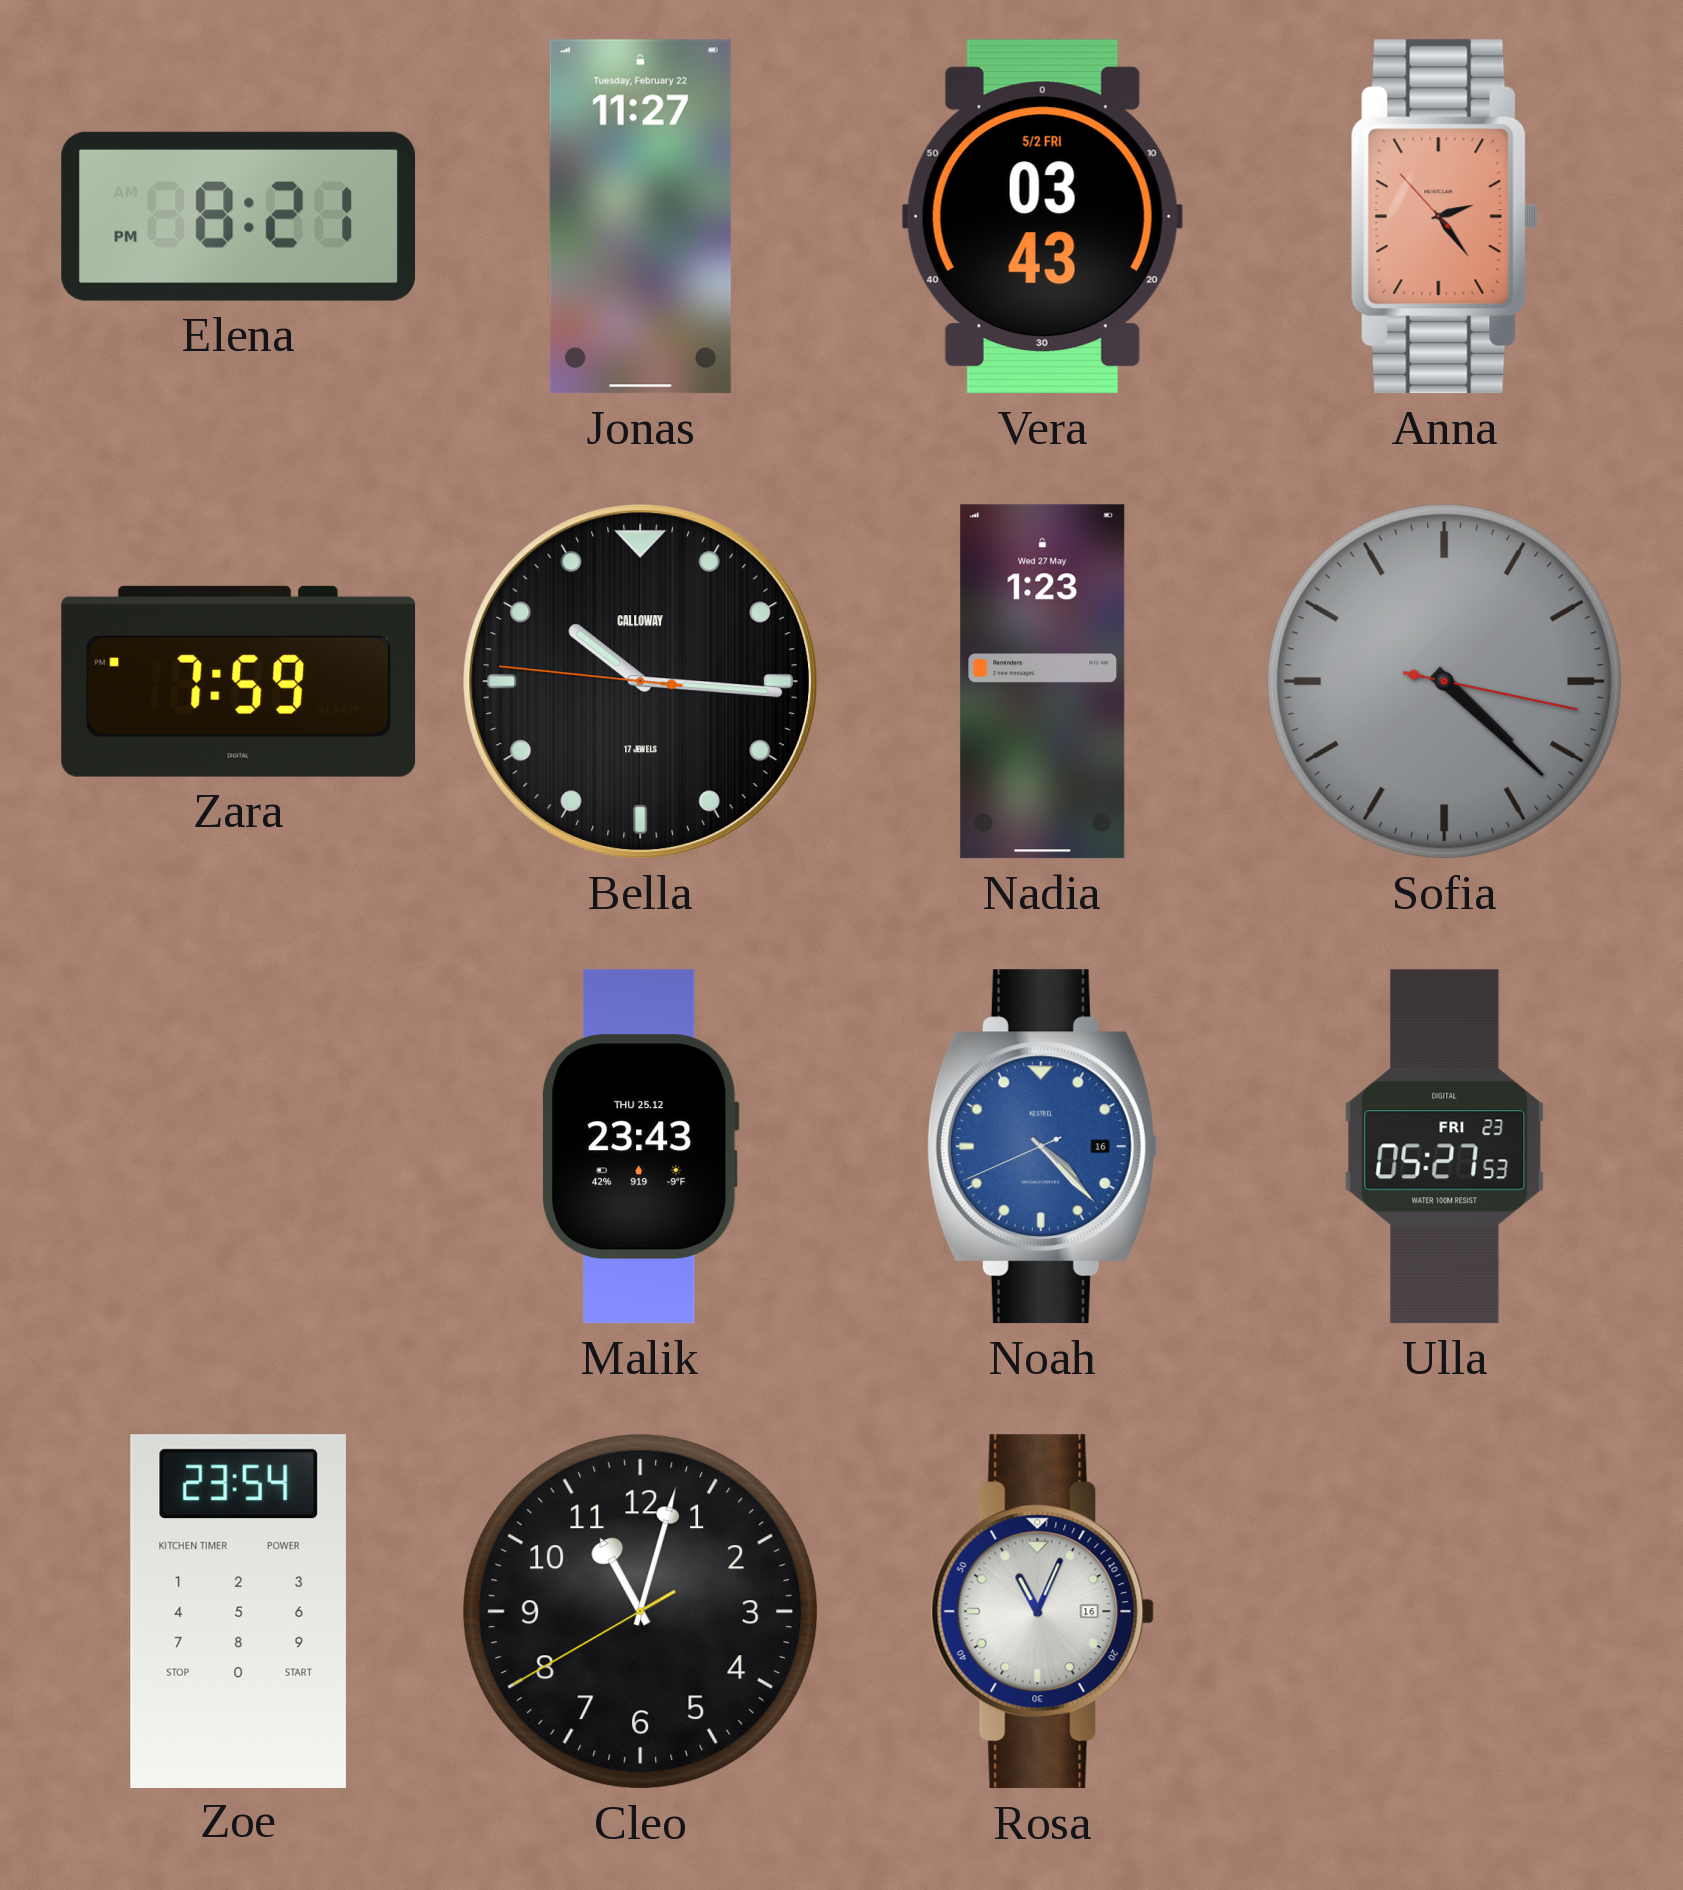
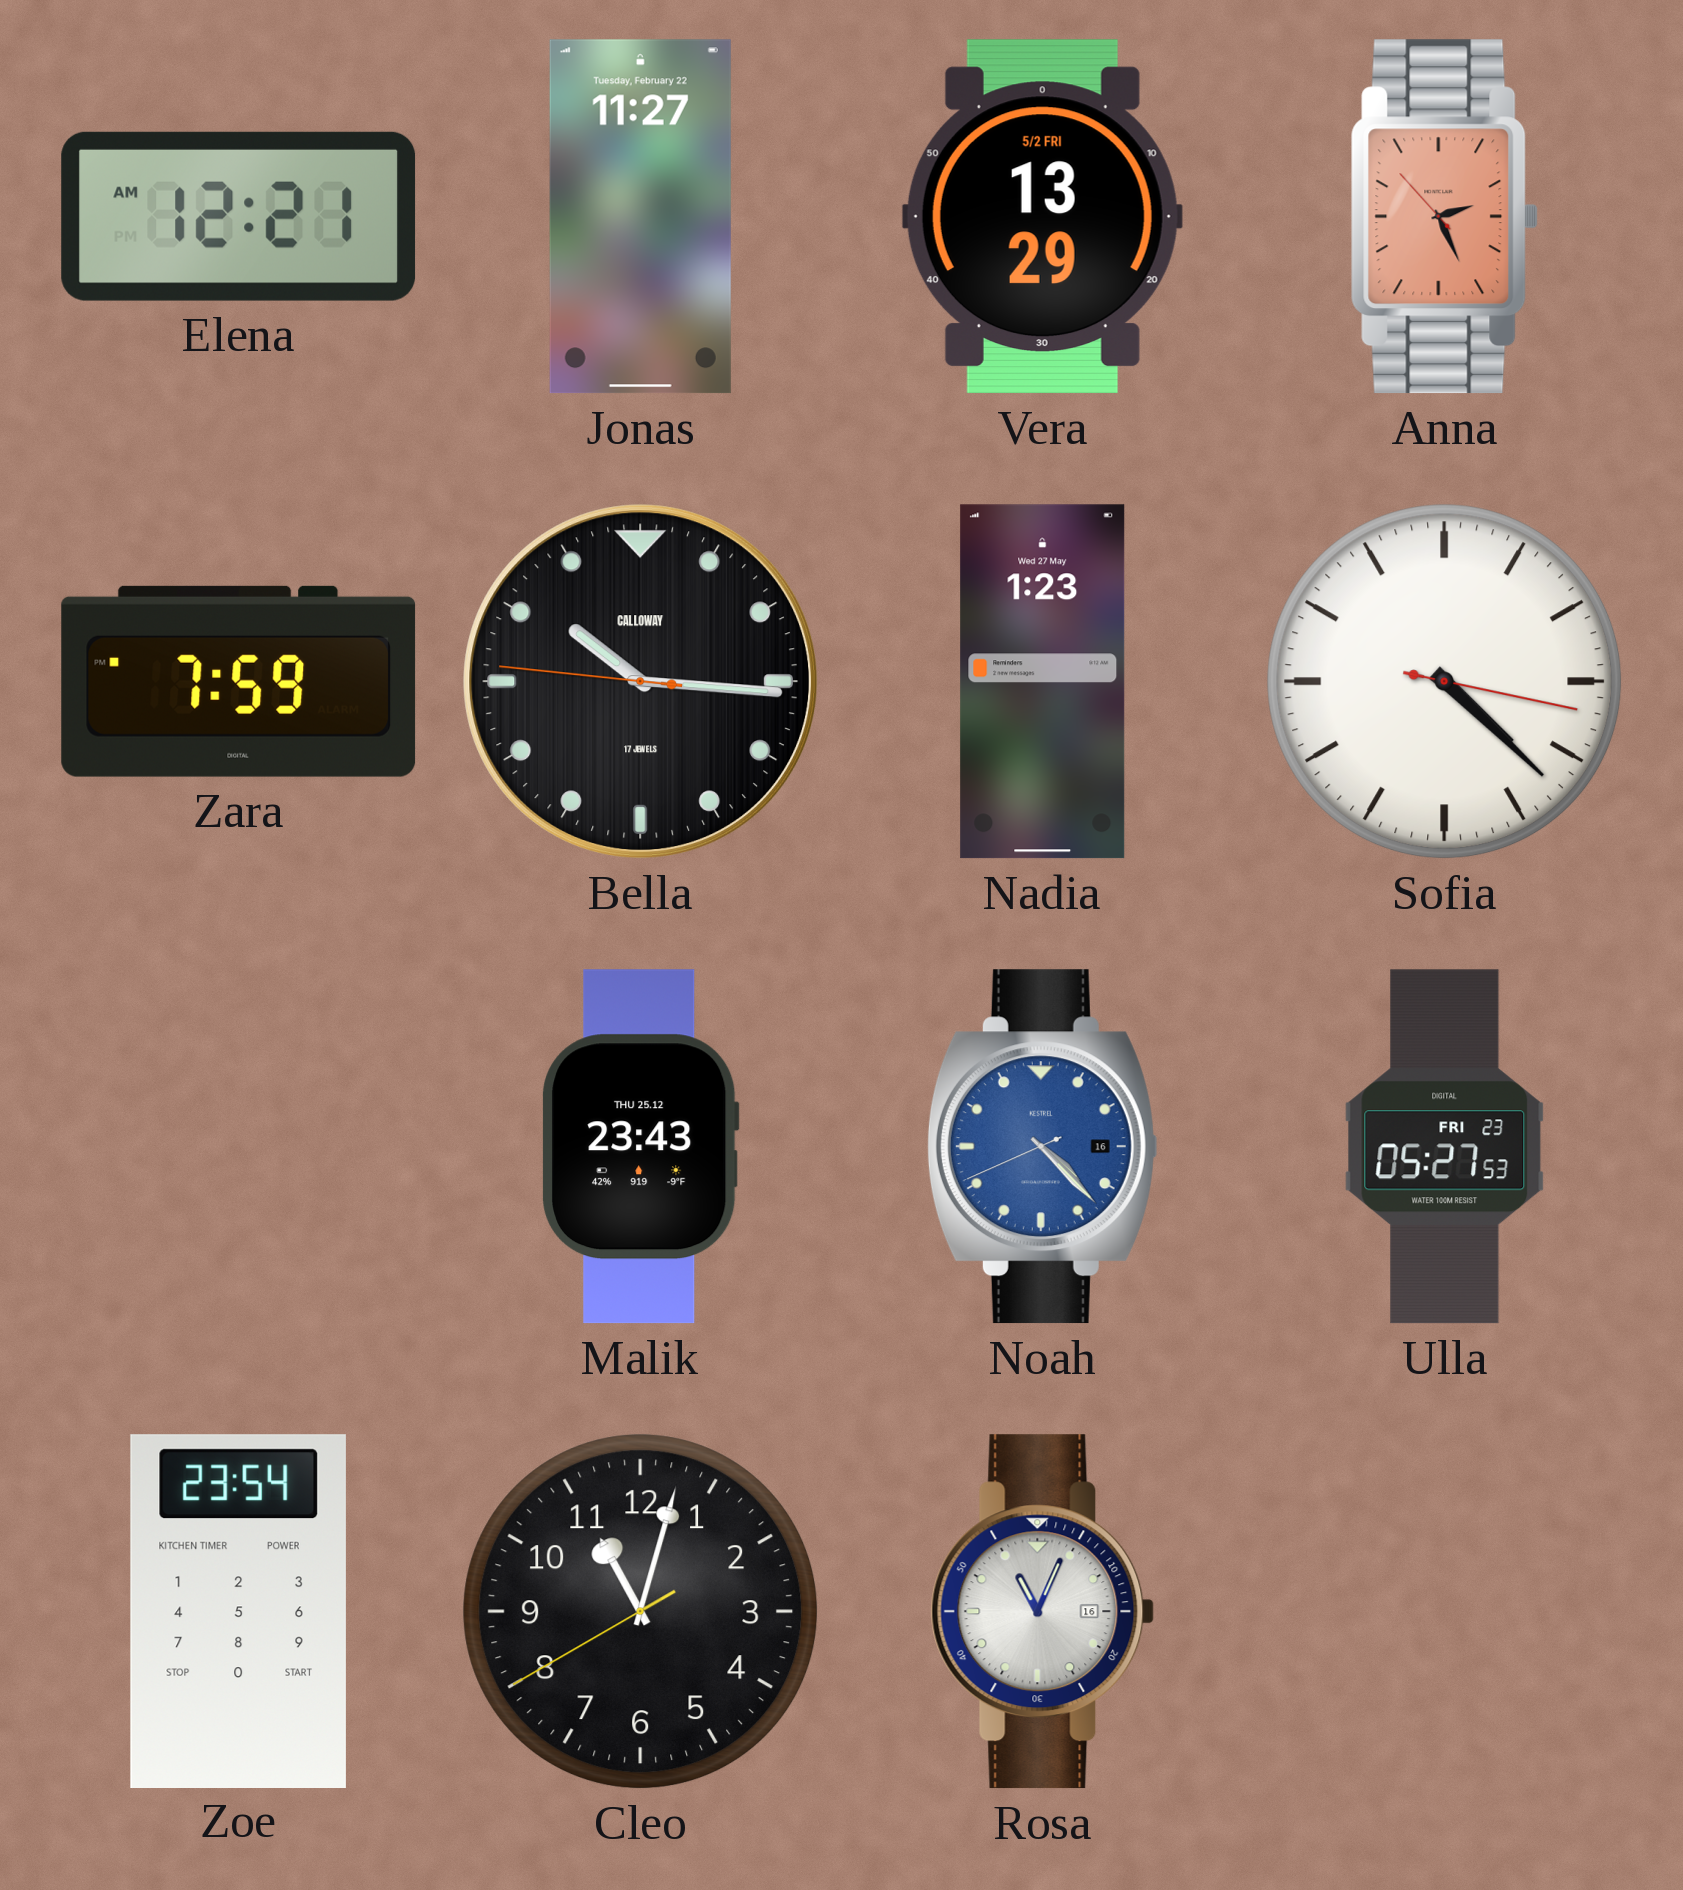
Elena: 8:21 -> 12:21
Vera: 03:43 -> 13:29
Anna: 2:23 -> 2:25
Sofia dial: grey -> white
